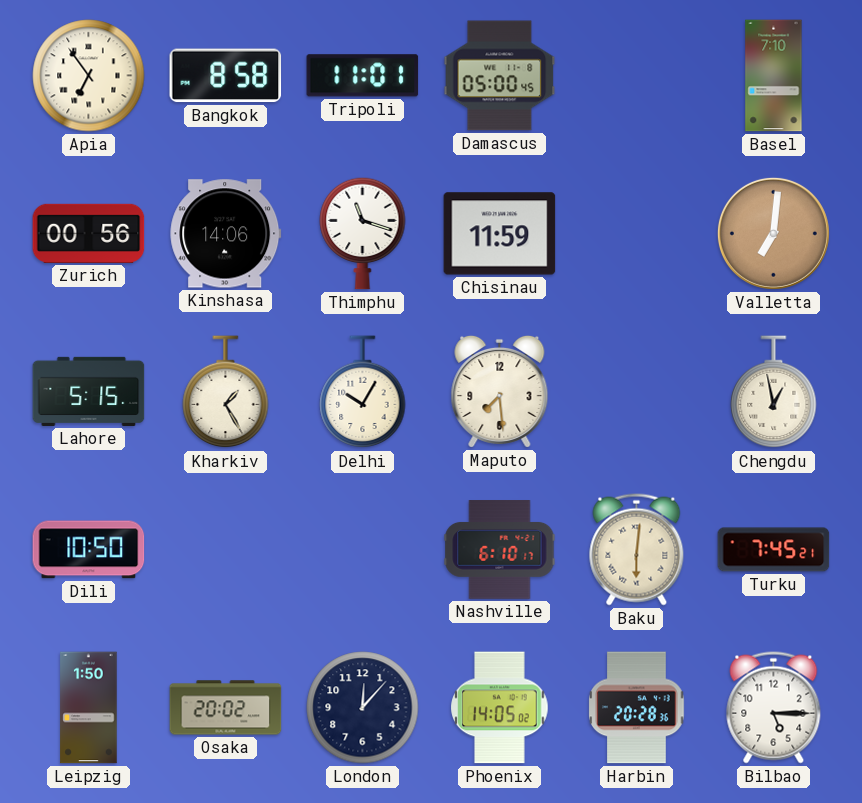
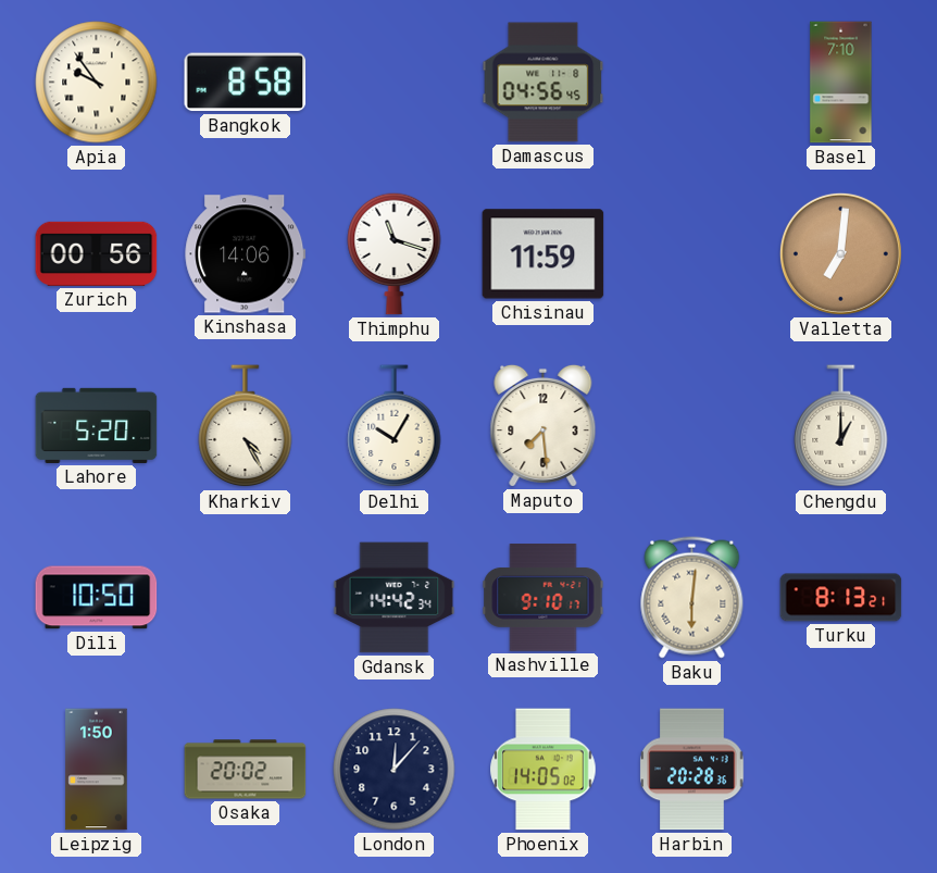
Apia: 6:54 -> 9:54
Tripoli: 11:01 -> none
Damascus: 05:00 -> 04:56
Lahore: 5:15 -> 5:20
Kharkiv: 1:25 -> 4:25
Chengdu: 12:58 -> 1:00
Gdansk: none -> 14:42
Nashville: 6:10 -> 9:10
Turku: 7:45 -> 8:13
Bilbao: 5:15 -> none
